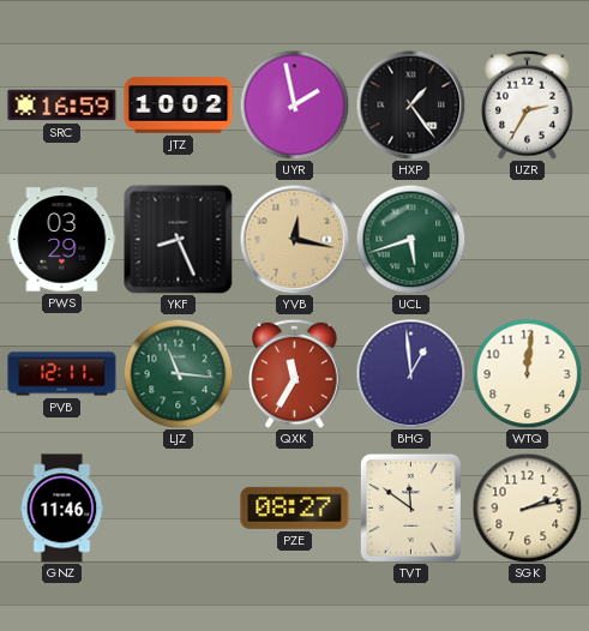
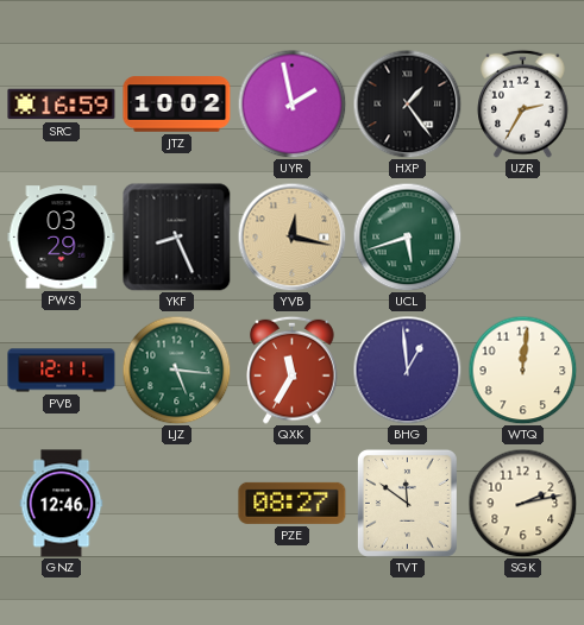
LJZ: 11:16 -> 5:16
GNZ: 11:46 -> 12:46
